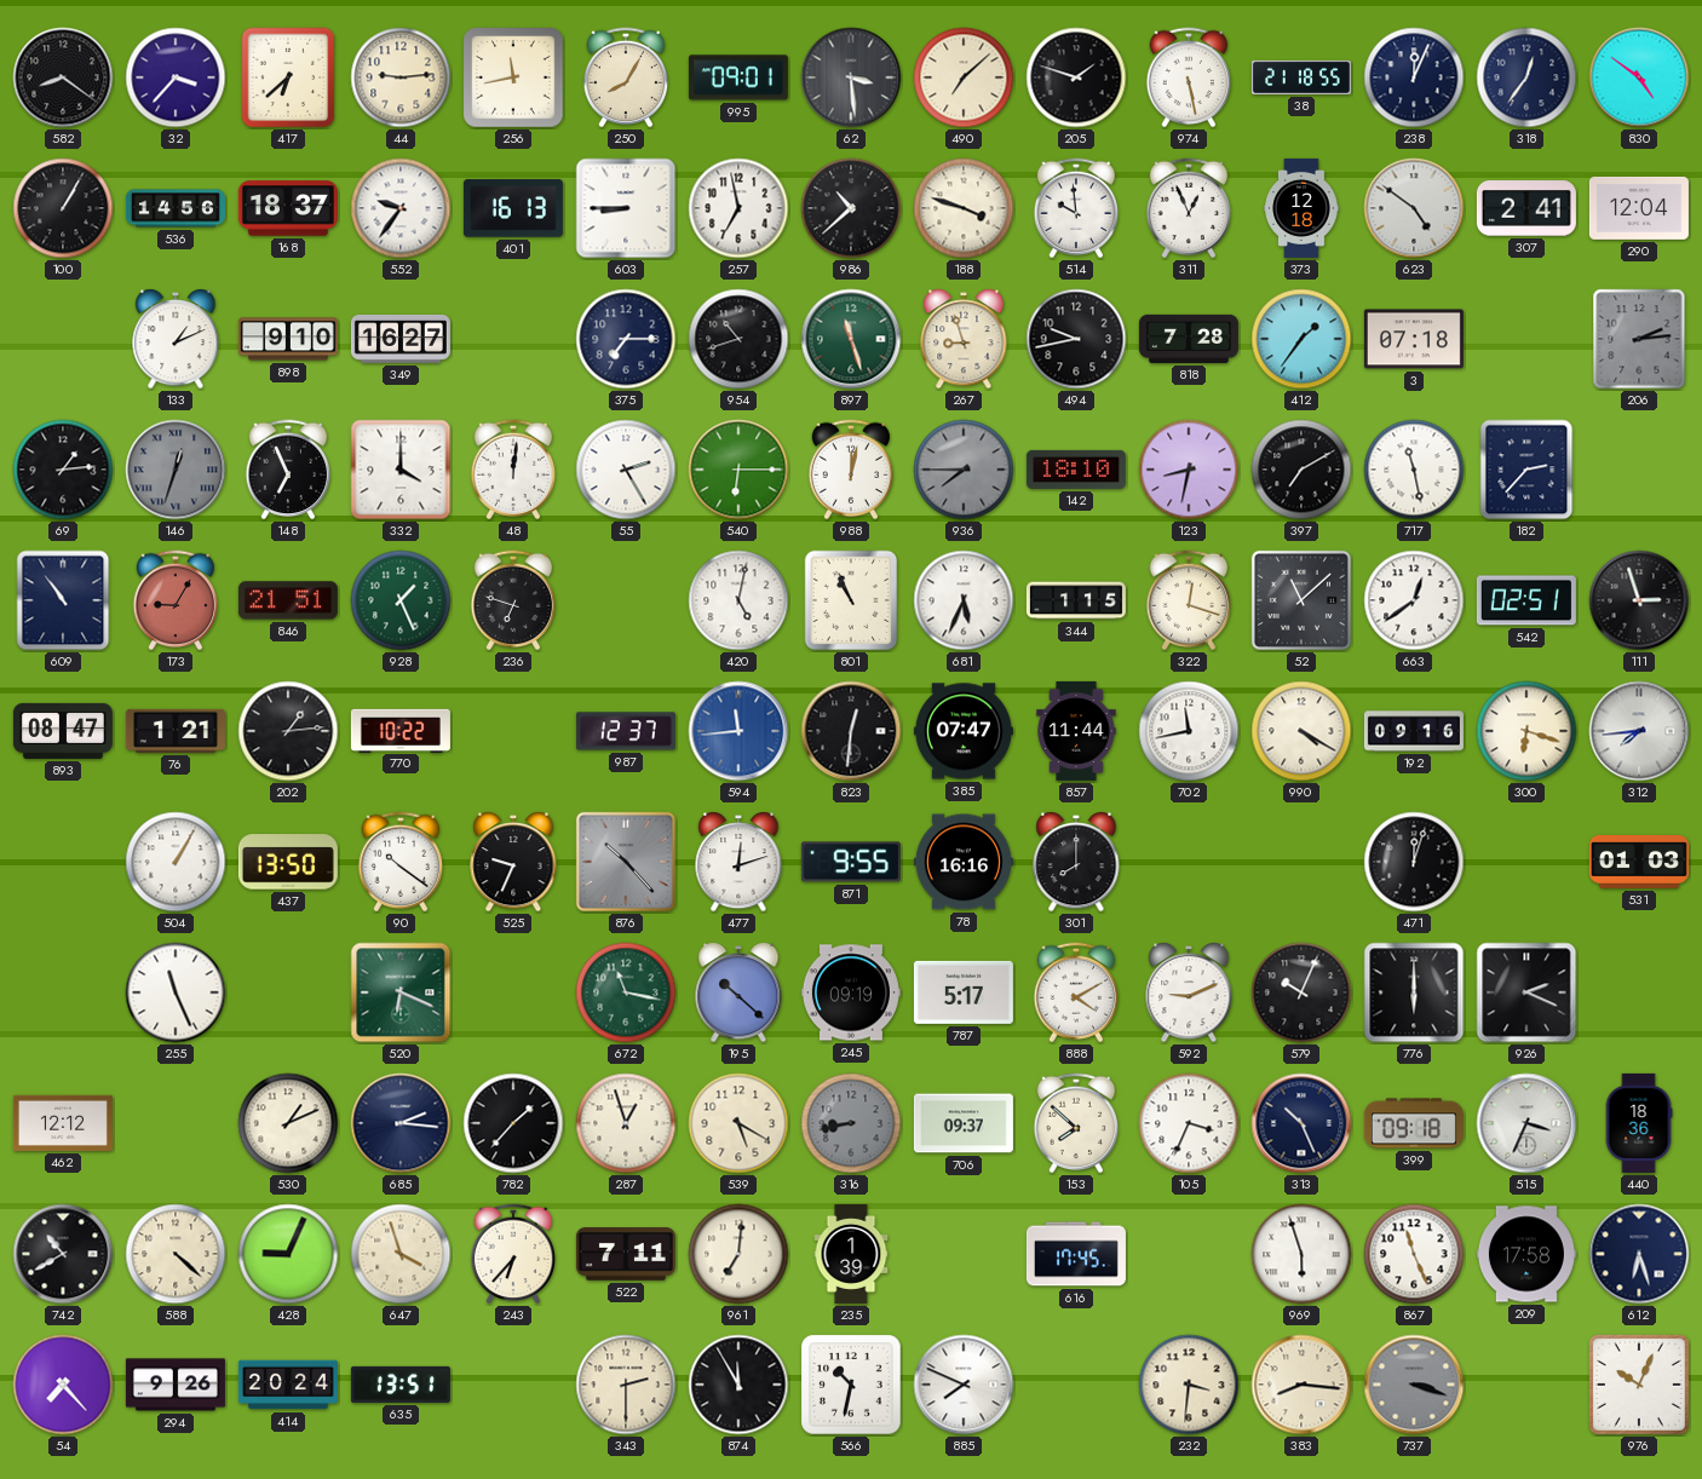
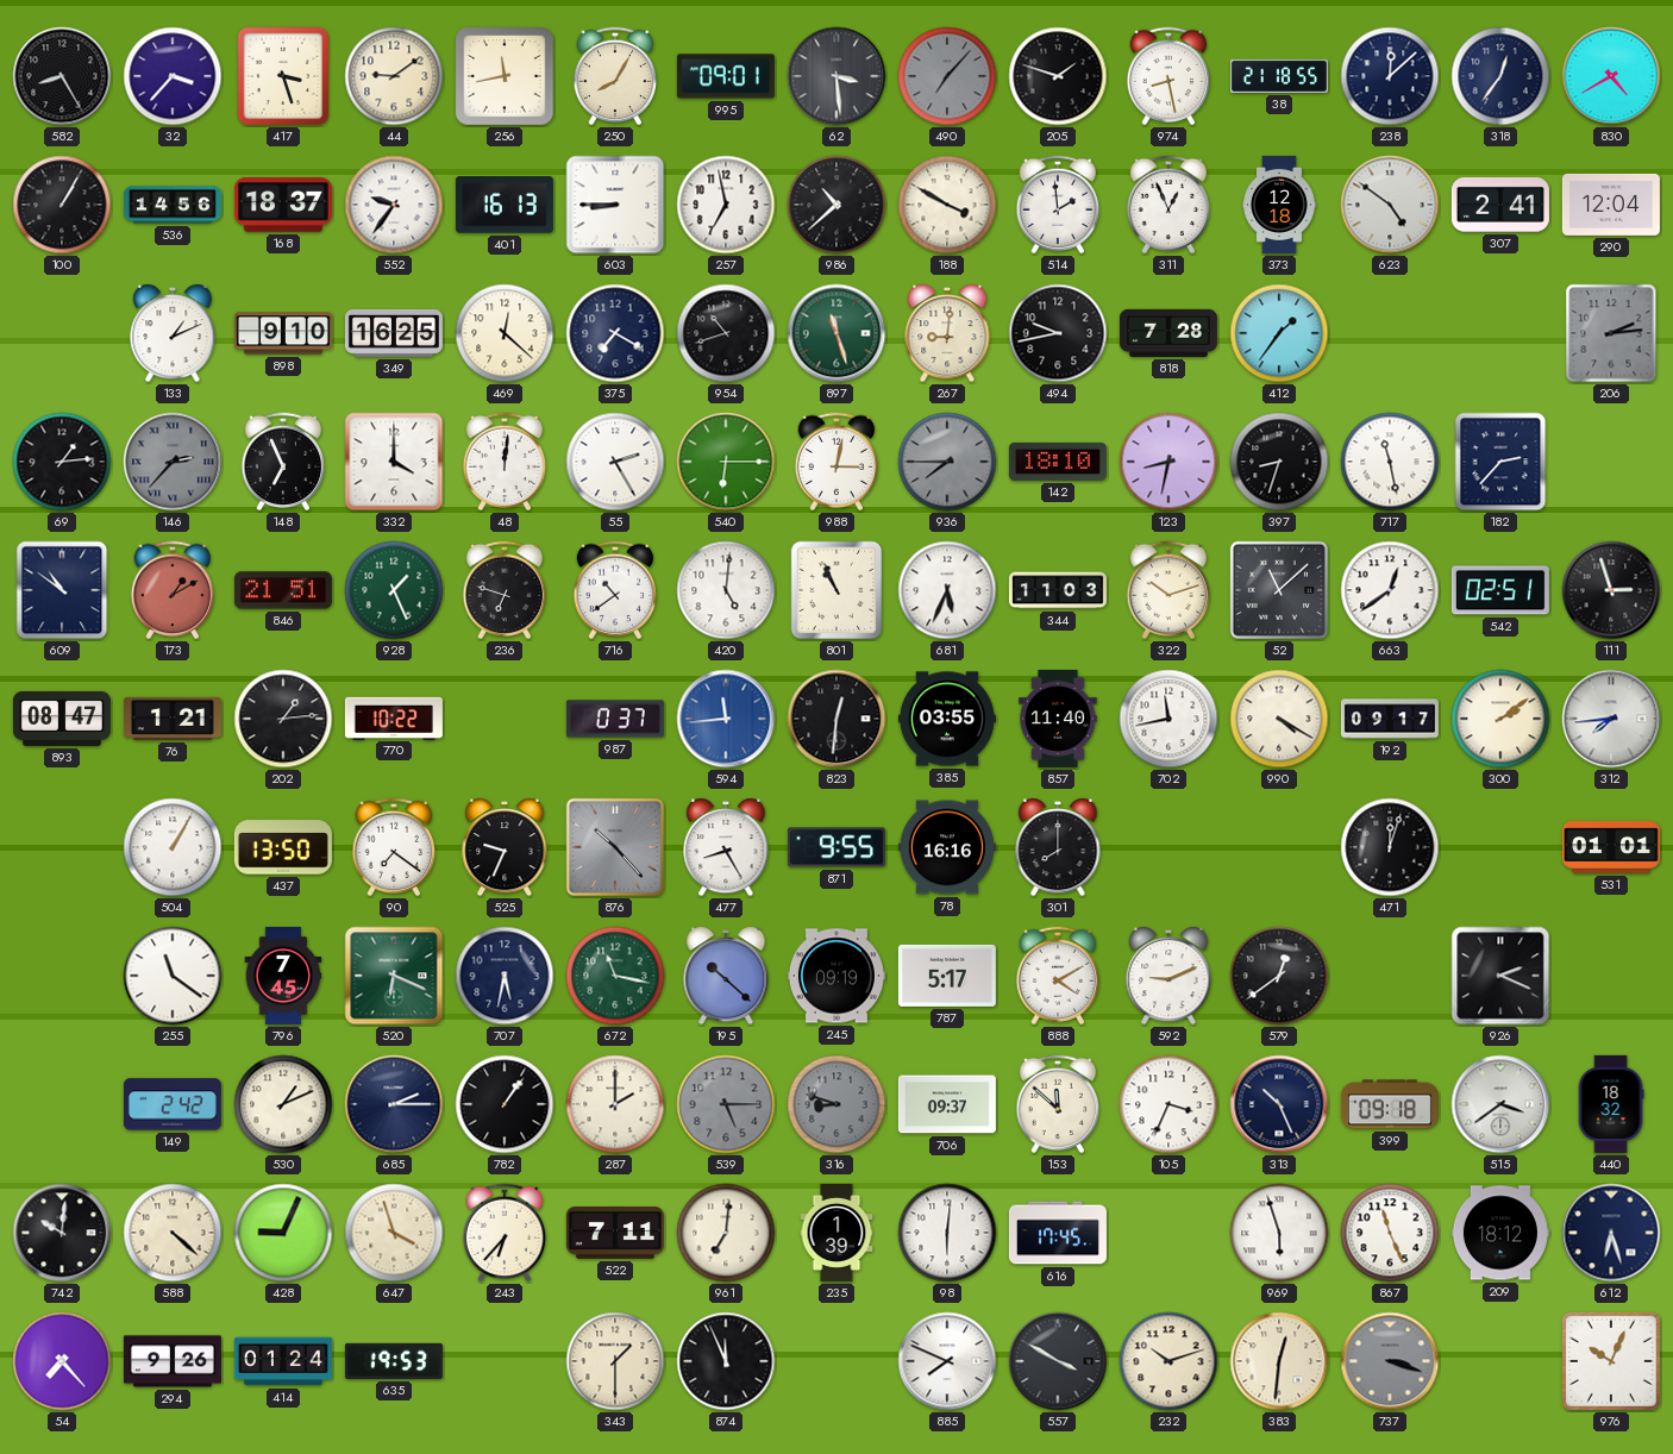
582: 8:21 -> 8:25
417: 6:38 -> 3:27
44: 9:14 -> 9:09
490: 7:08 -> 7:07
490 dial: cream -> grey
974: 5:28 -> 8:28
238: 12:04 -> 12:08
830: 4:51 -> 4:40
188: 3:48 -> 3:50
514: 9:59 -> 1:59
349: 16:27 -> 16:25
469: none -> 12:22
375: 7:15 -> 7:20
267: 8:57 -> 9:01
3: 07:18 -> none
146: 12:33 -> 2:37
988: 12:02 -> 3:02
397: 7:10 -> 8:33
609: 10:54 -> 10:51
173: 9:05 -> 1:10
716: none -> 10:39
420: 5:02 -> 5:01
344: 1:15 -> 11:03
322: 12:18 -> 10:12
987: 12:37 -> 0:37
385: 07:47 -> 03:55
857: 11:44 -> 11:40
192: 09:16 -> 09:17
300: 6:18 -> 2:09
90: 10:21 -> 7:21
477: 12:12 -> 8:25
531: 01:03 -> 01:01
255: 11:26 -> 11:21
796: none -> 7:45
707: none -> 5:32
579: 10:04 -> 12:39
776: 6:00 -> none
462: 12:12 -> none
149: none -> 2:42
685: 2:16 -> 2:15
782: 1:37 -> 1:06
287: 12:57 -> 2:00
539: 5:20 -> 5:15
539 dial: cream -> grey
316: 8:43 -> 8:48
153: 7:52 -> 11:52
515: 3:34 -> 3:39
440: 18:36 -> 18:32
742: 10:40 -> 10:01
98: none -> 6:01
209: 17:58 -> 18:12
414: 20:24 -> 01:24
635: 13:51 -> 19:53
343: 2:30 -> 1:30
874: 11:55 -> 11:56
566: 10:32 -> none
557: none -> 3:50
232: 3:31 -> 10:12
383: 8:16 -> 12:31
